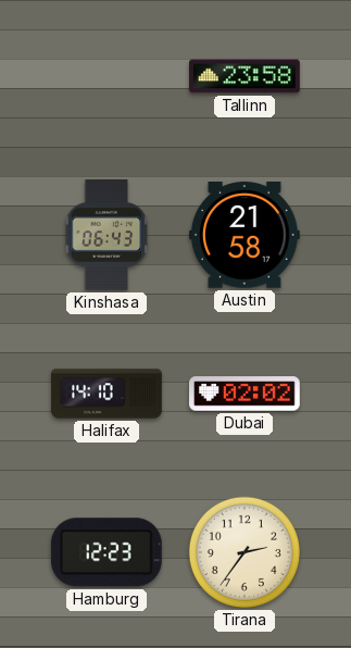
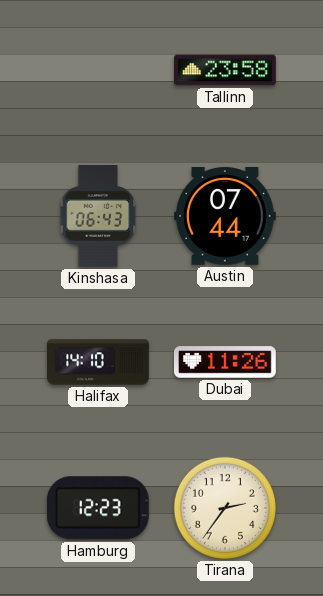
Austin: 21:58 -> 07:44
Dubai: 02:02 -> 11:26
